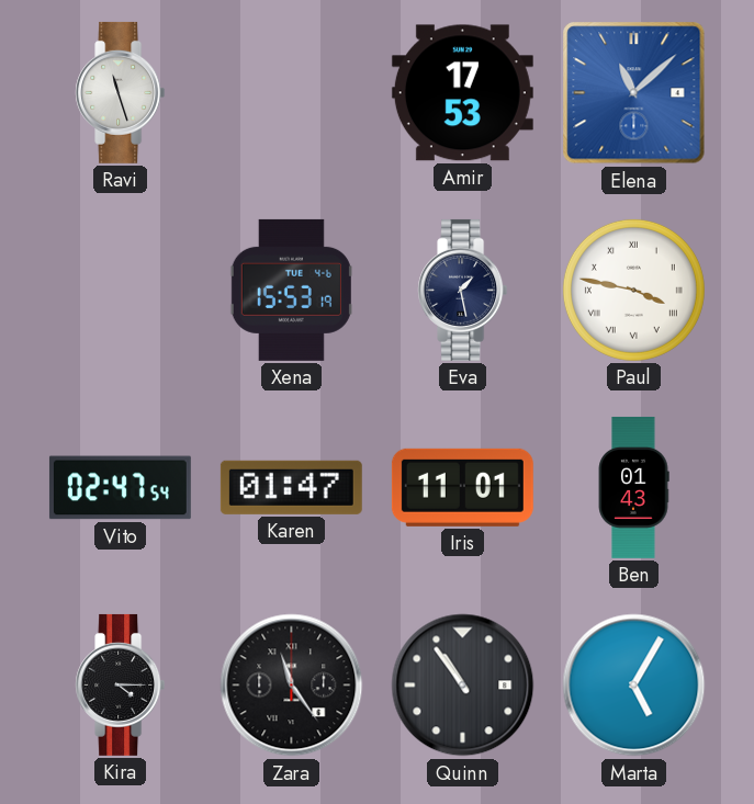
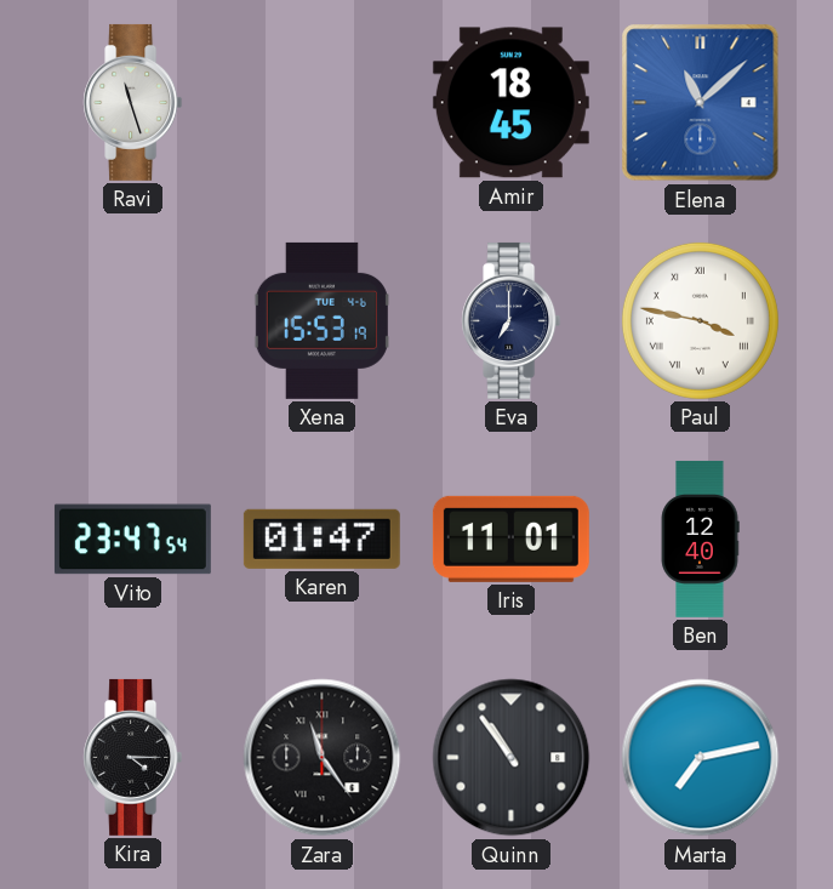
Amir: 17:53 -> 18:45
Eva: 1:28 -> 7:00
Vito: 02:47 -> 23:47
Ben: 01:43 -> 12:40
Marta: 5:05 -> 7:13
